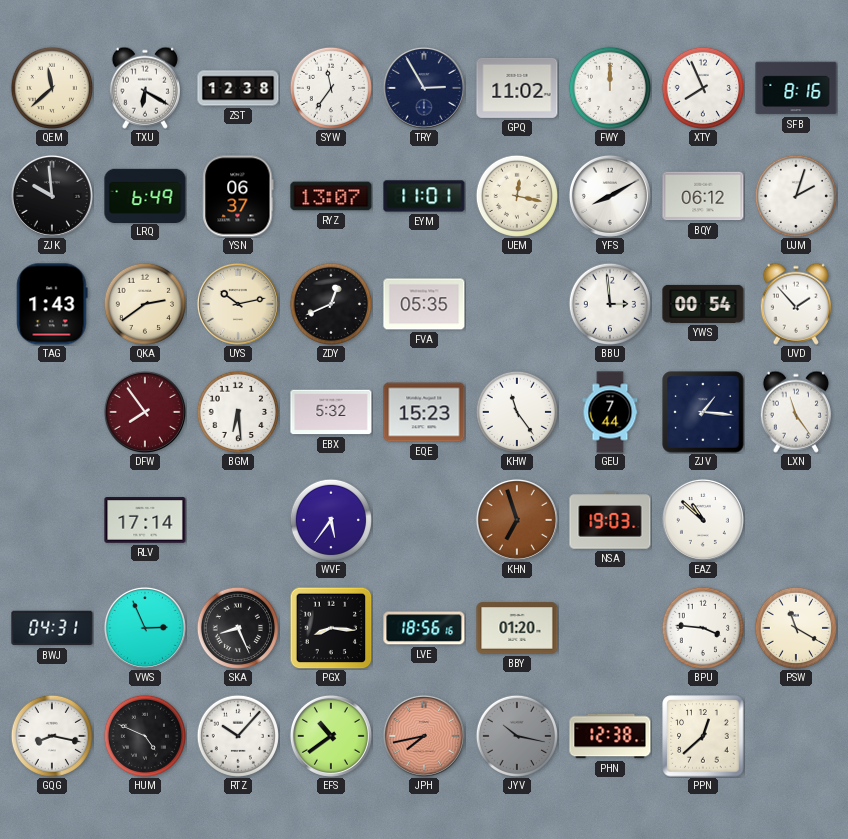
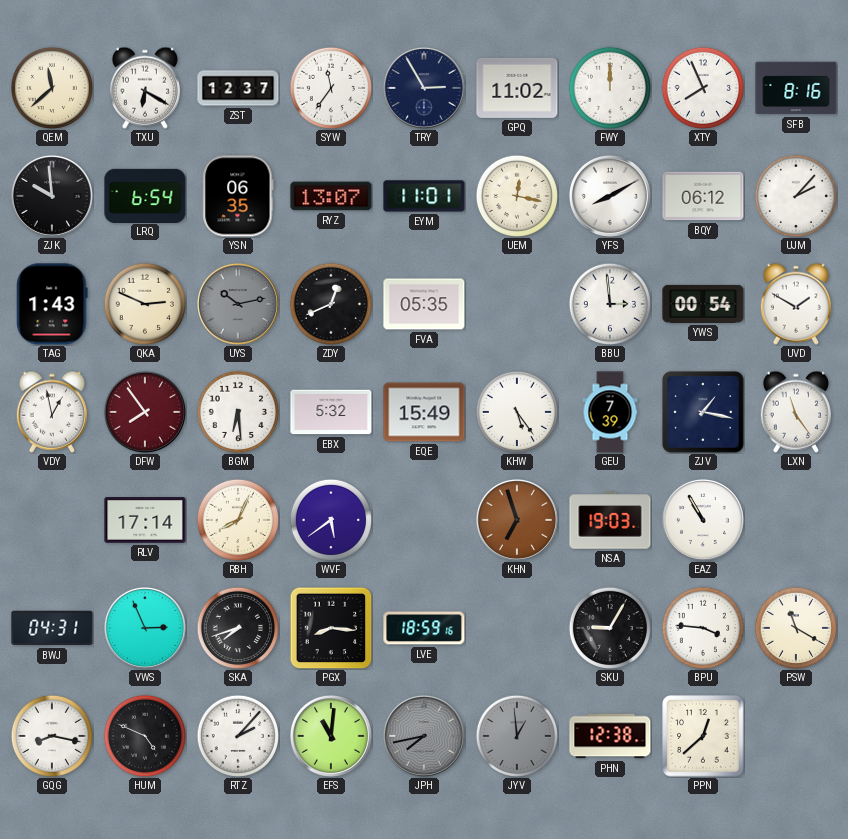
ZST: 12:38 -> 12:37
LRQ: 6:49 -> 6:54
YSN: 06:37 -> 06:35
UJM: 2:03 -> 2:07
QKA: 2:39 -> 2:49
UYS dial: cream -> grey
UVD: 1:53 -> 1:50
VDY: none -> 12:58
EQE: 15:23 -> 15:49
KHW: 11:24 -> 5:24
GEU: 7:44 -> 7:39
ZJV: 1:16 -> 1:17
RBH: none -> 8:04
WVF: 5:36 -> 5:39
EAZ: 10:52 -> 10:55
SKA: 8:26 -> 7:42
LVE: 18:56 -> 18:59
BBY: 01:20 -> none
SKU: none -> 9:05
RTZ: 10:07 -> 2:07
EFS: 10:39 -> 11:01
JPH dial: salmon -> grey
JYV: 10:17 -> 12:59
